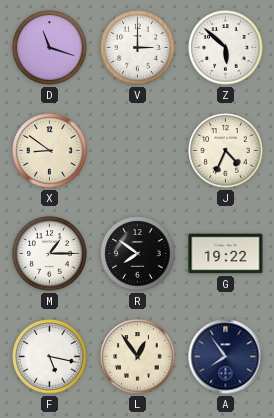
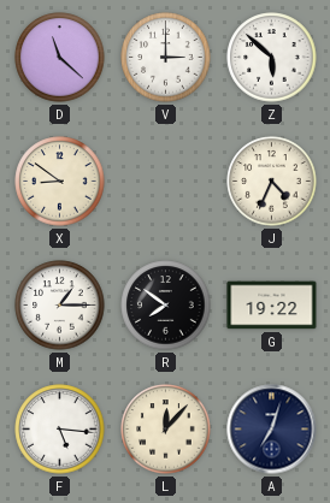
D: 11:18 -> 11:22
F: 5:17 -> 5:16
L: 12:54 -> 12:07
A: 7:54 -> 7:03
